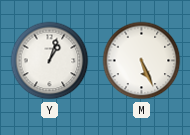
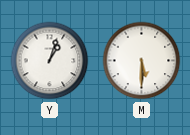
M: 5:26 -> 5:30
